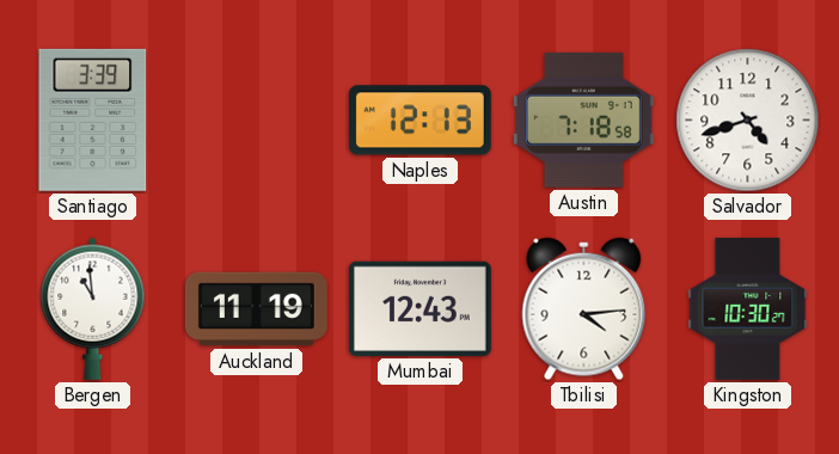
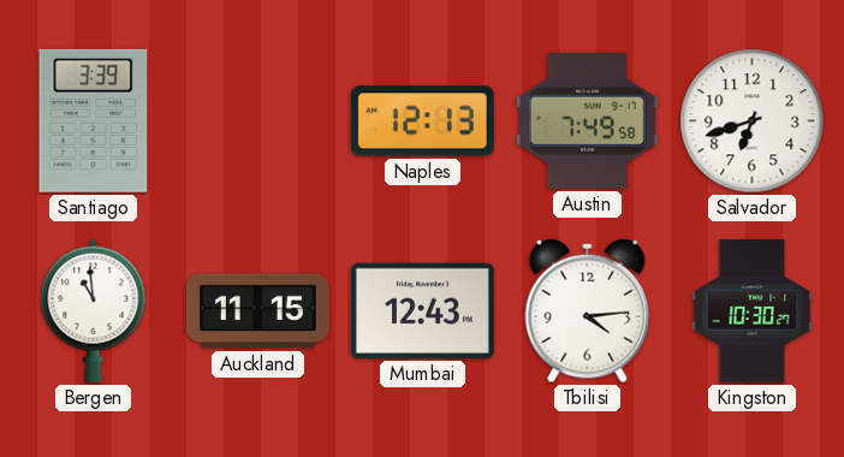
Austin: 7:18 -> 7:49
Salvador: 4:42 -> 6:42
Auckland: 11:19 -> 11:15
